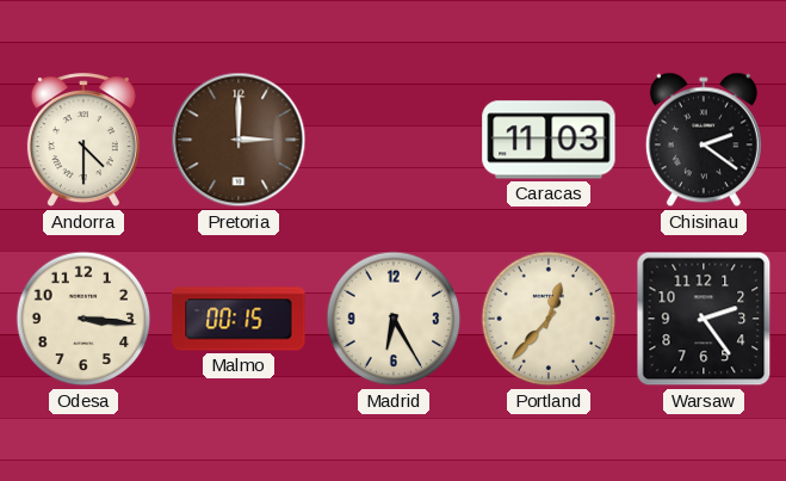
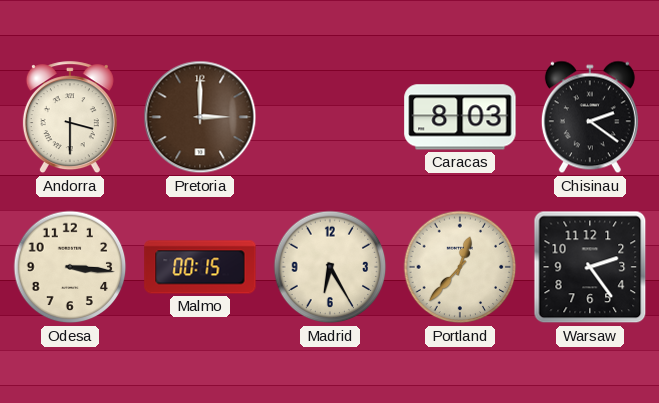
Andorra: 4:30 -> 3:30
Caracas: 11:03 -> 8:03
